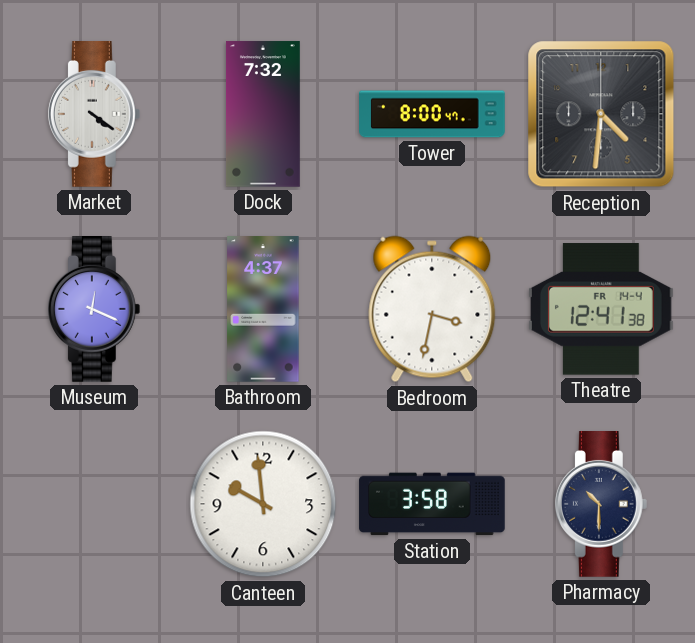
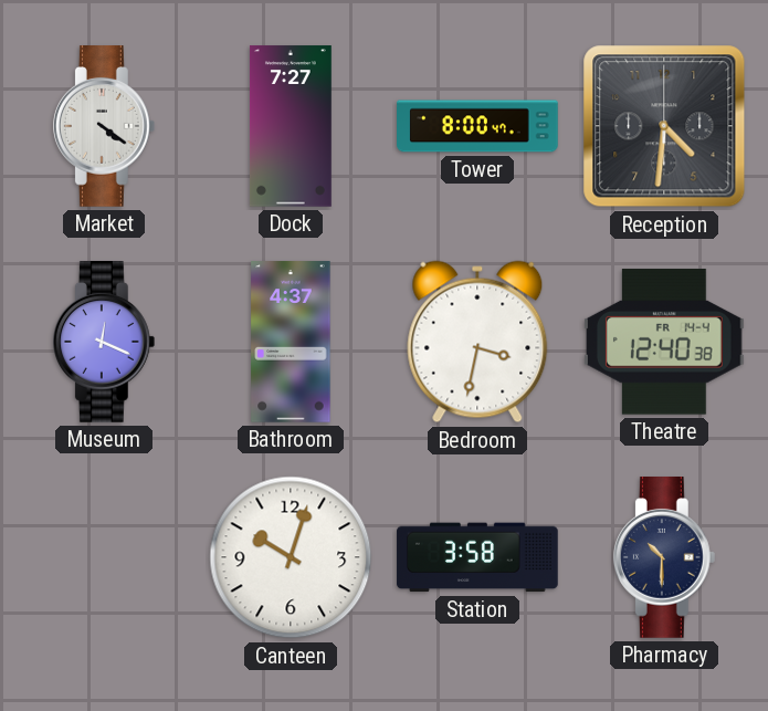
Dock: 7:32 -> 7:27
Theatre: 12:41 -> 12:40
Canteen: 9:59 -> 10:03
